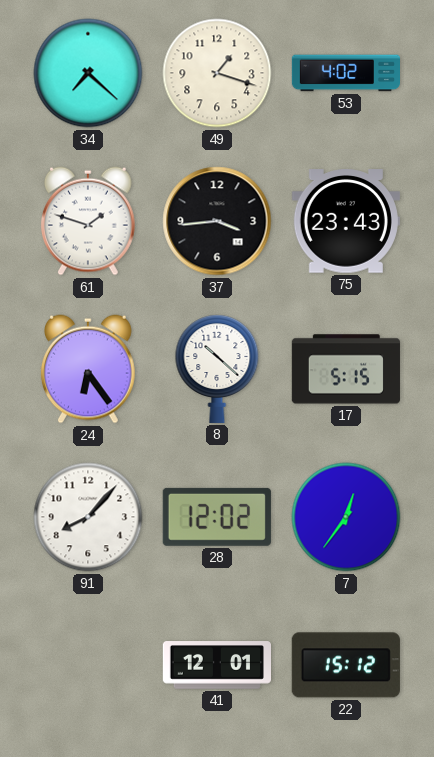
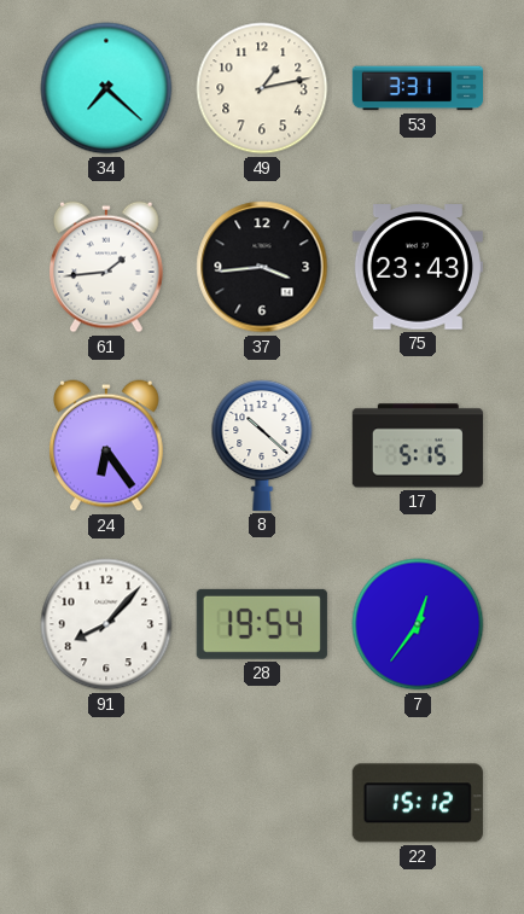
49: 1:18 -> 1:13
53: 4:02 -> 3:31
61: 1:48 -> 1:44
28: 12:02 -> 19:54
41: 12:01 -> none
